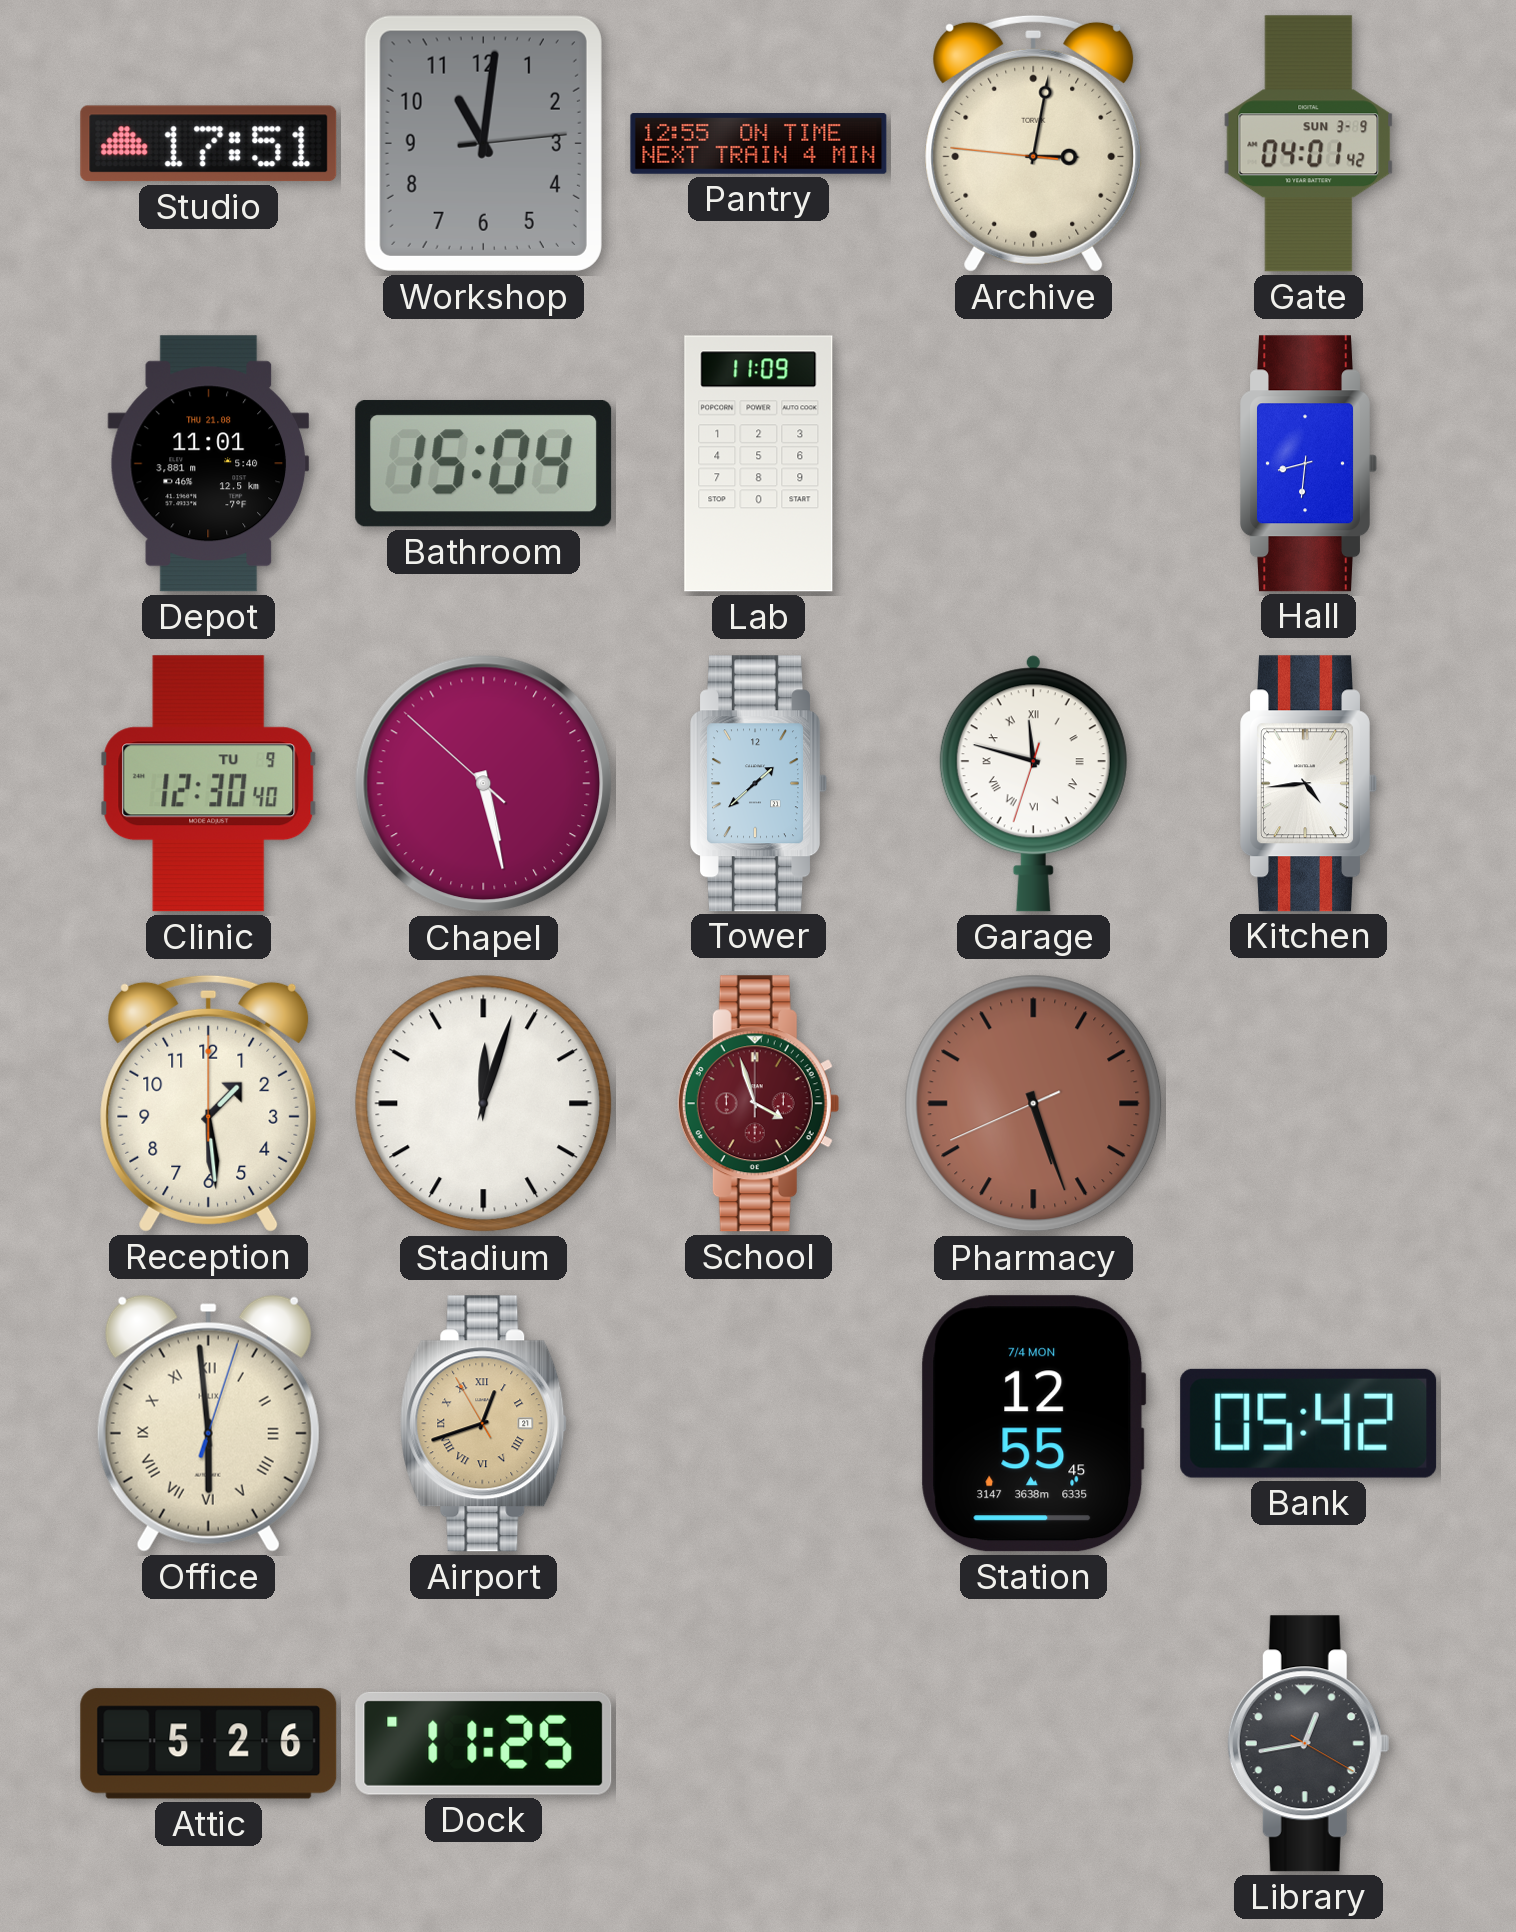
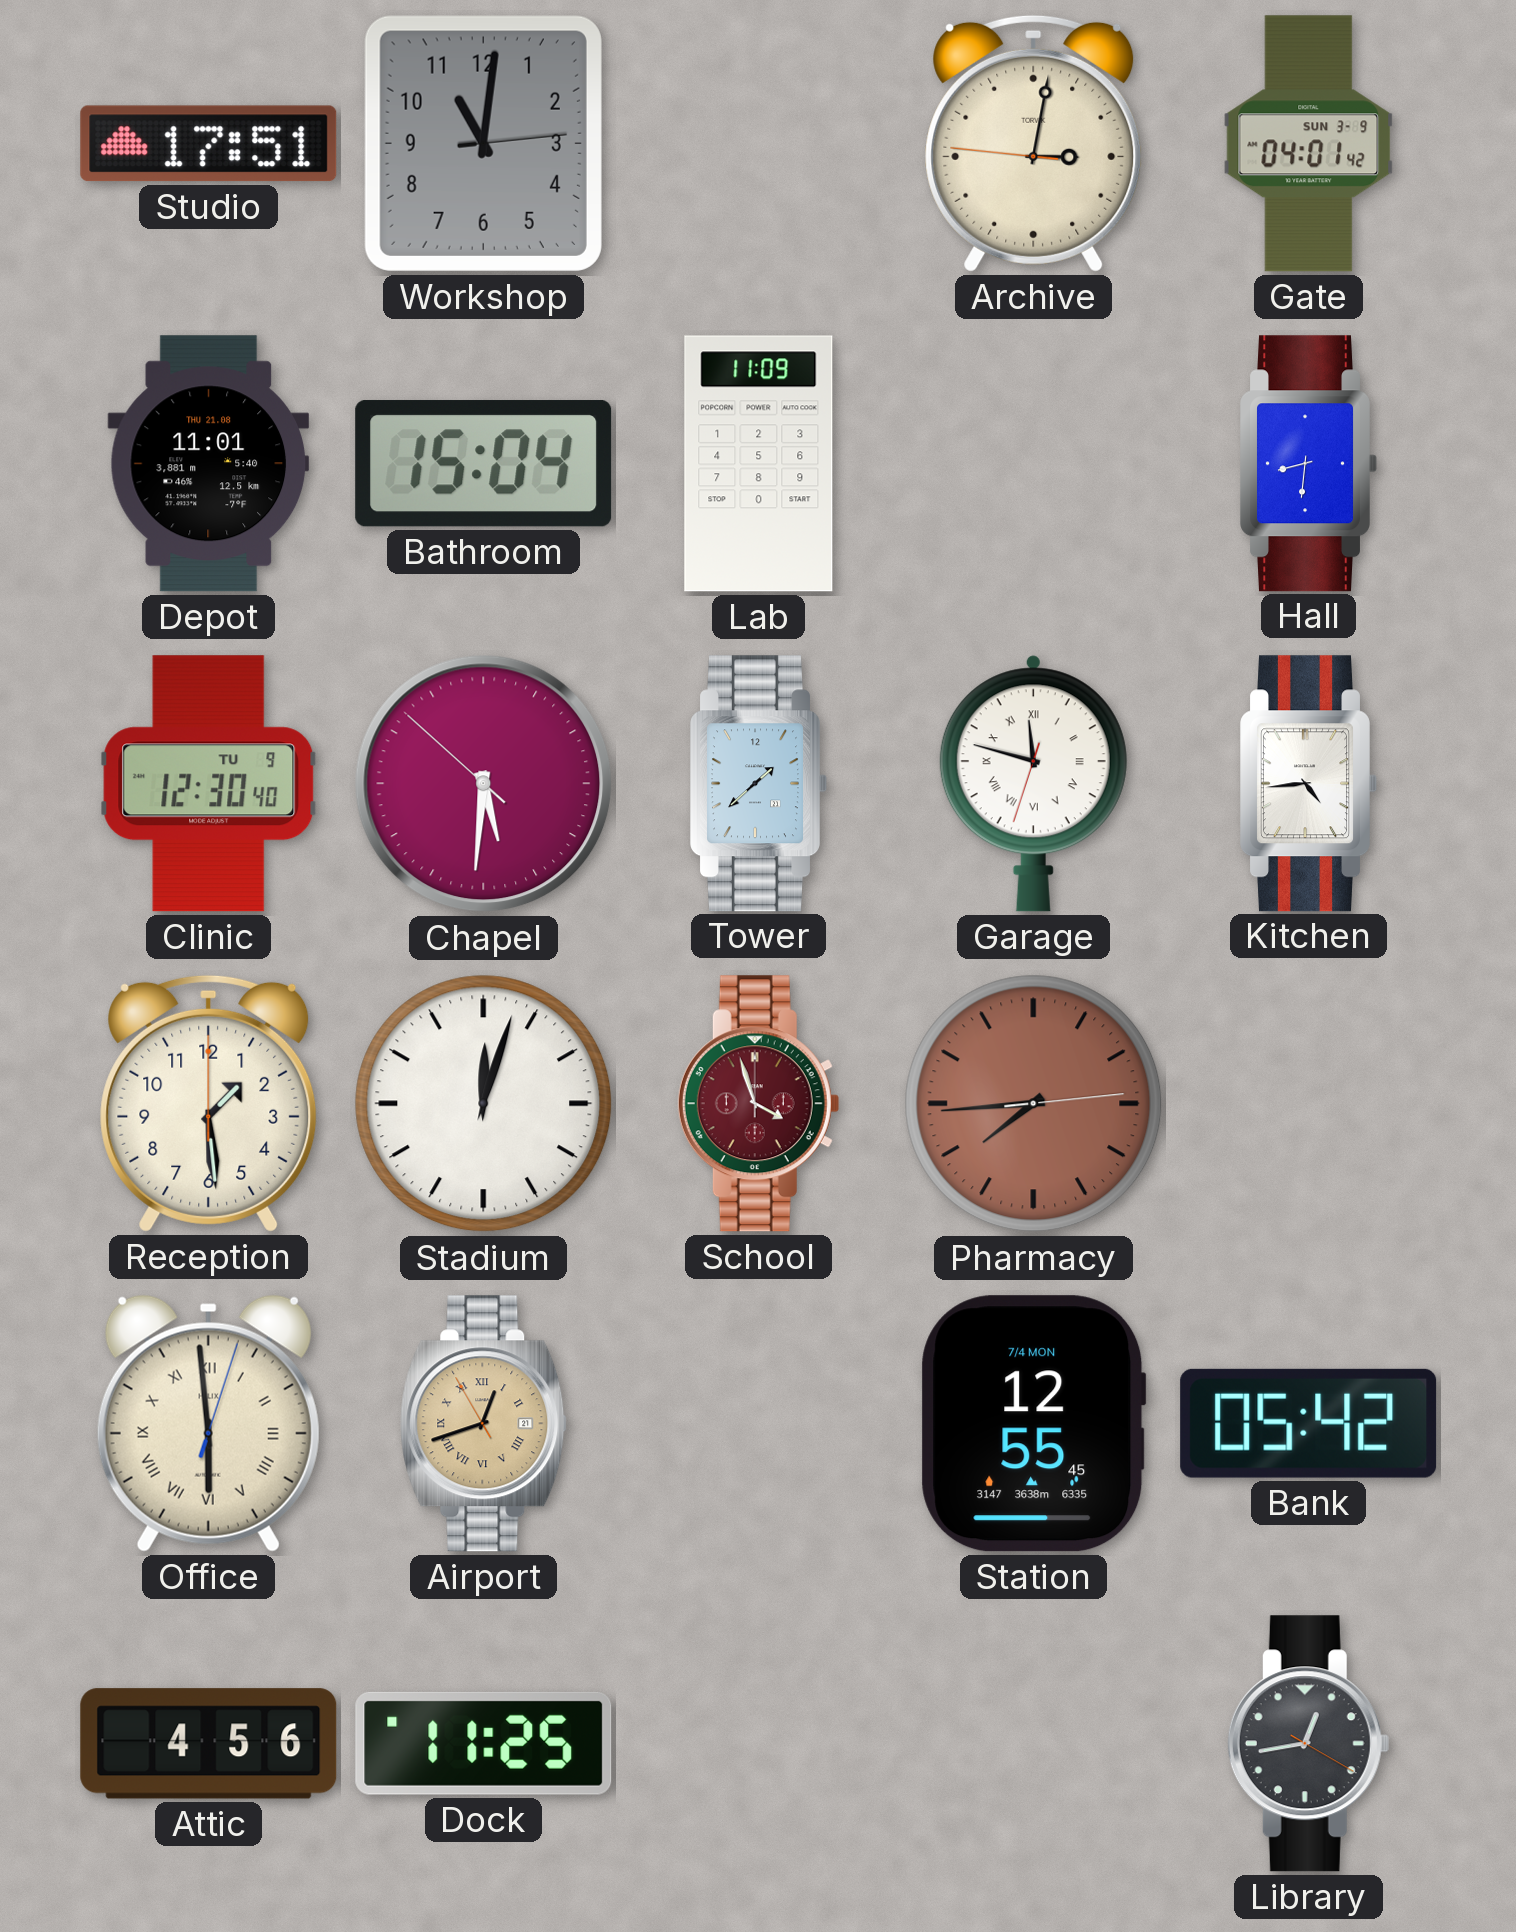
Pantry: 12:55 -> none
Chapel: 5:27 -> 5:30
Pharmacy: 5:26 -> 7:44
Attic: 5:26 -> 4:56
